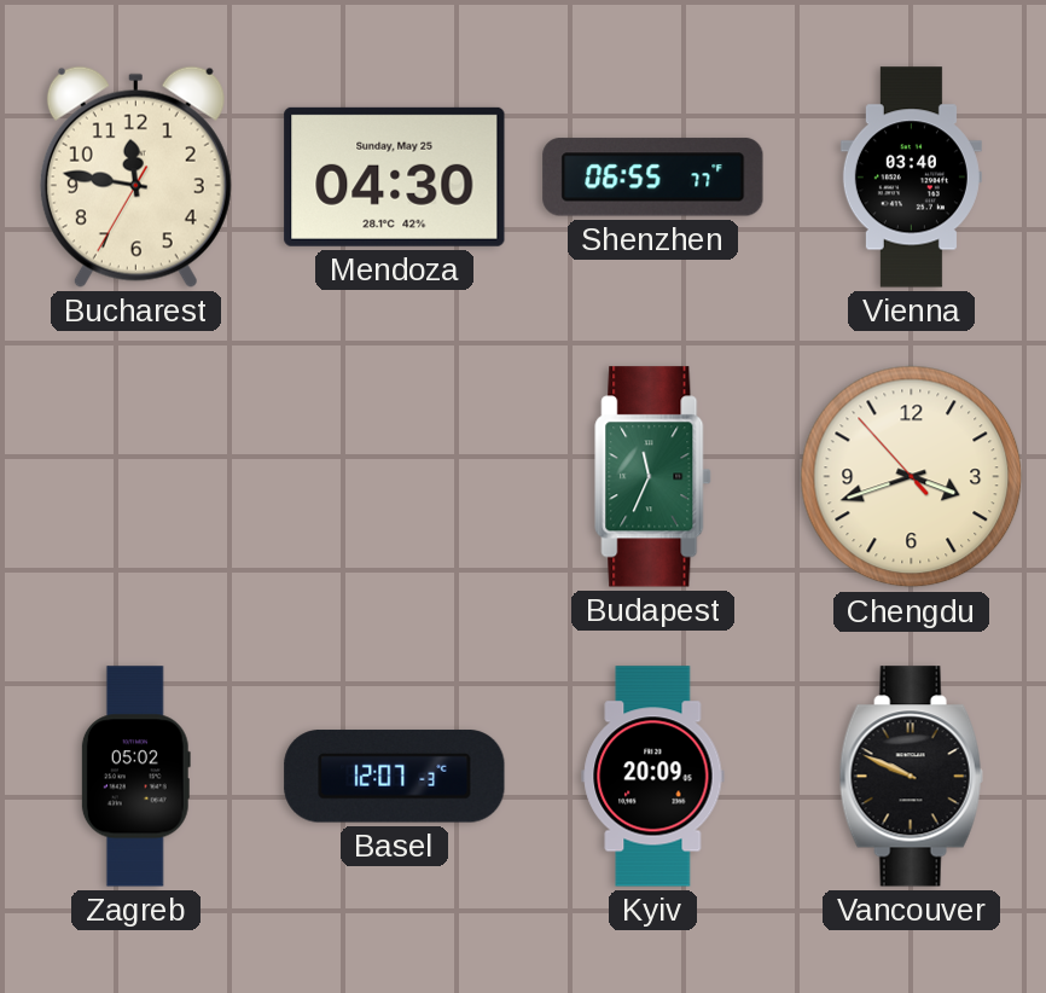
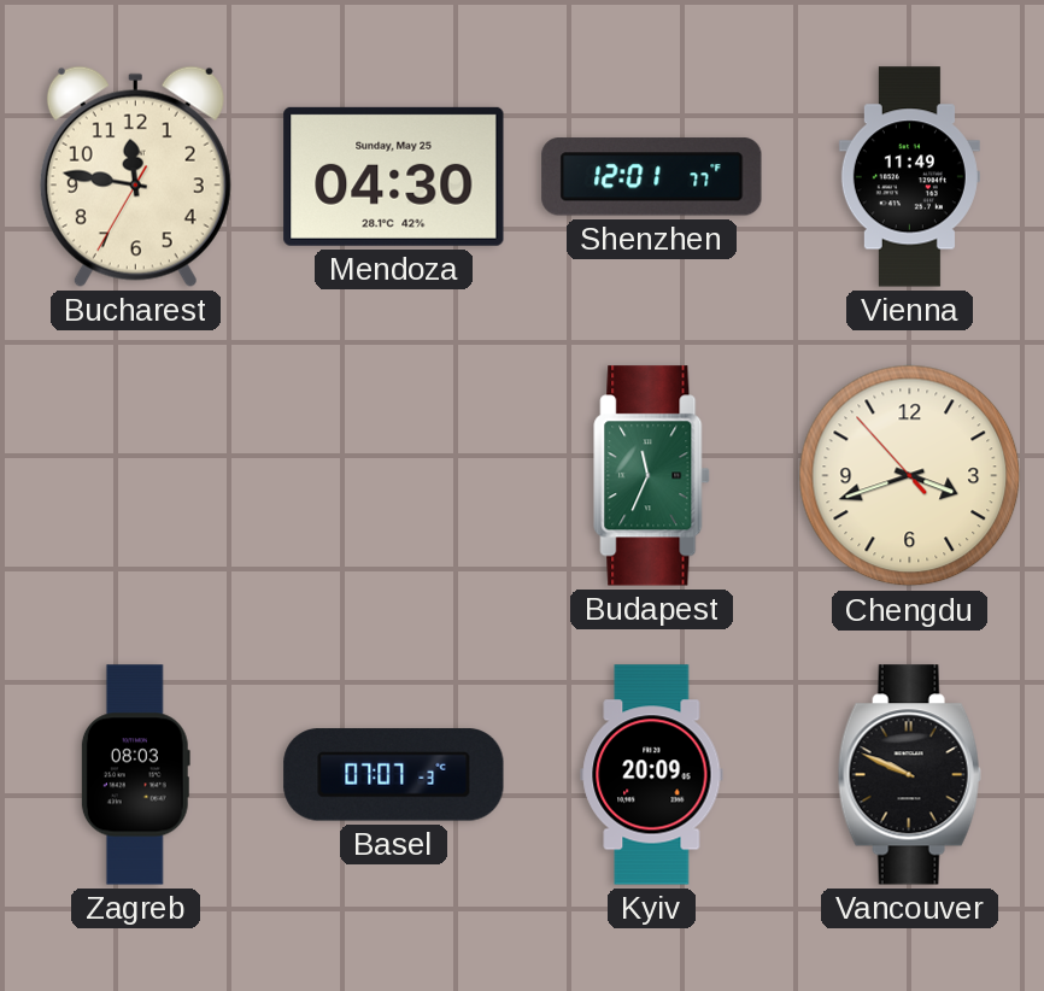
Shenzhen: 06:55 -> 12:01
Vienna: 03:40 -> 11:49
Zagreb: 05:02 -> 08:03
Basel: 12:07 -> 07:07
